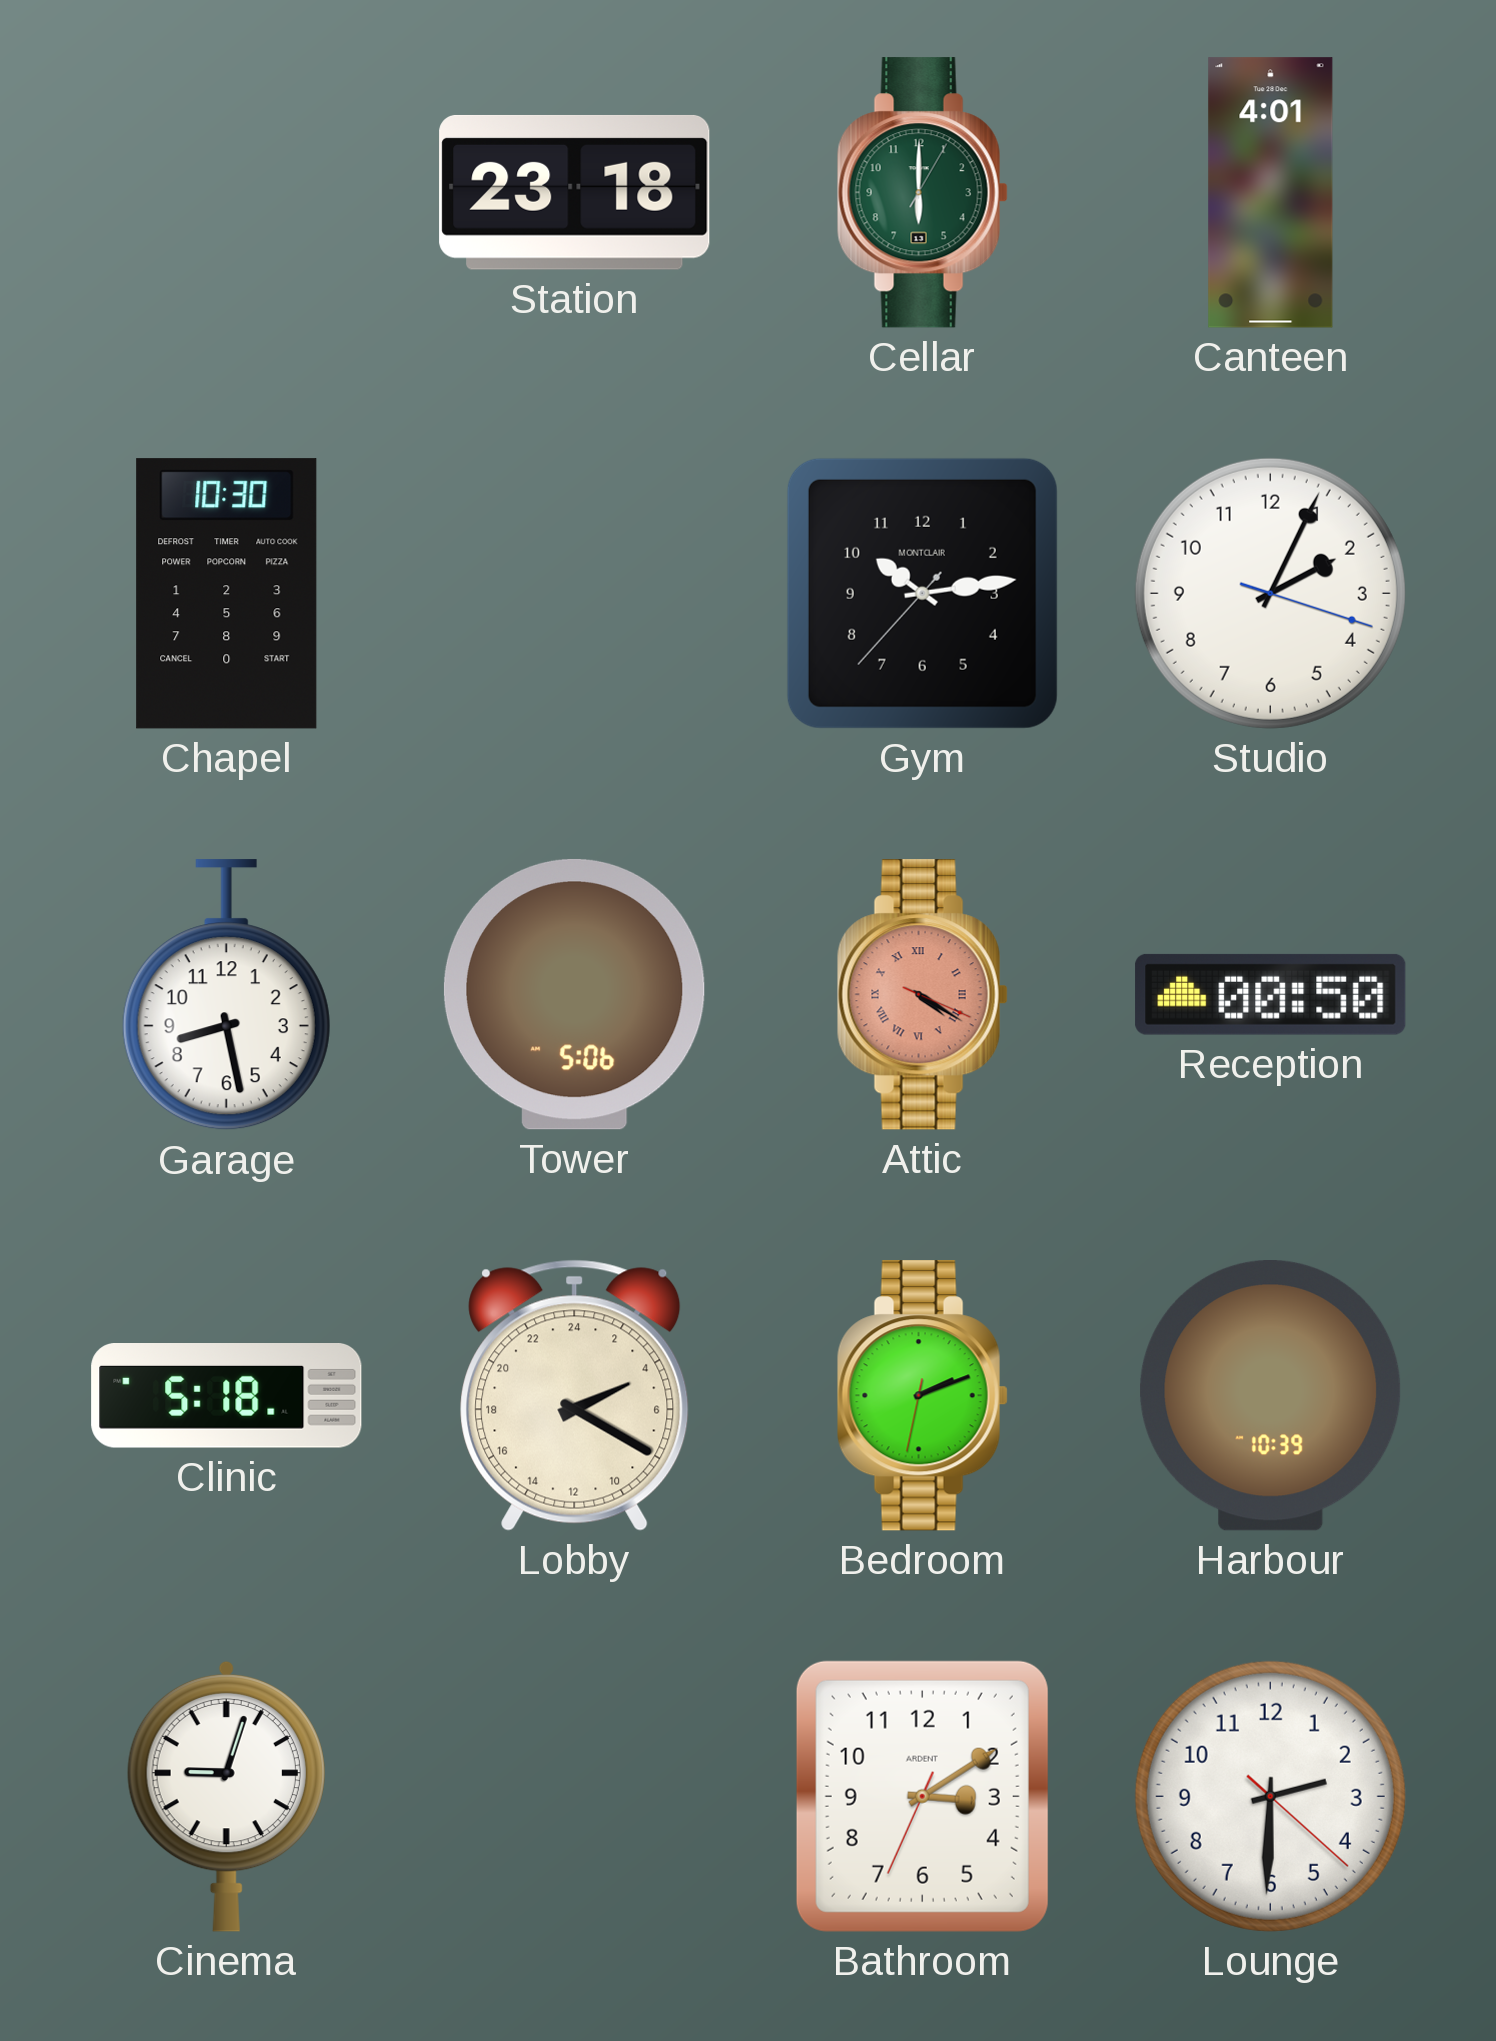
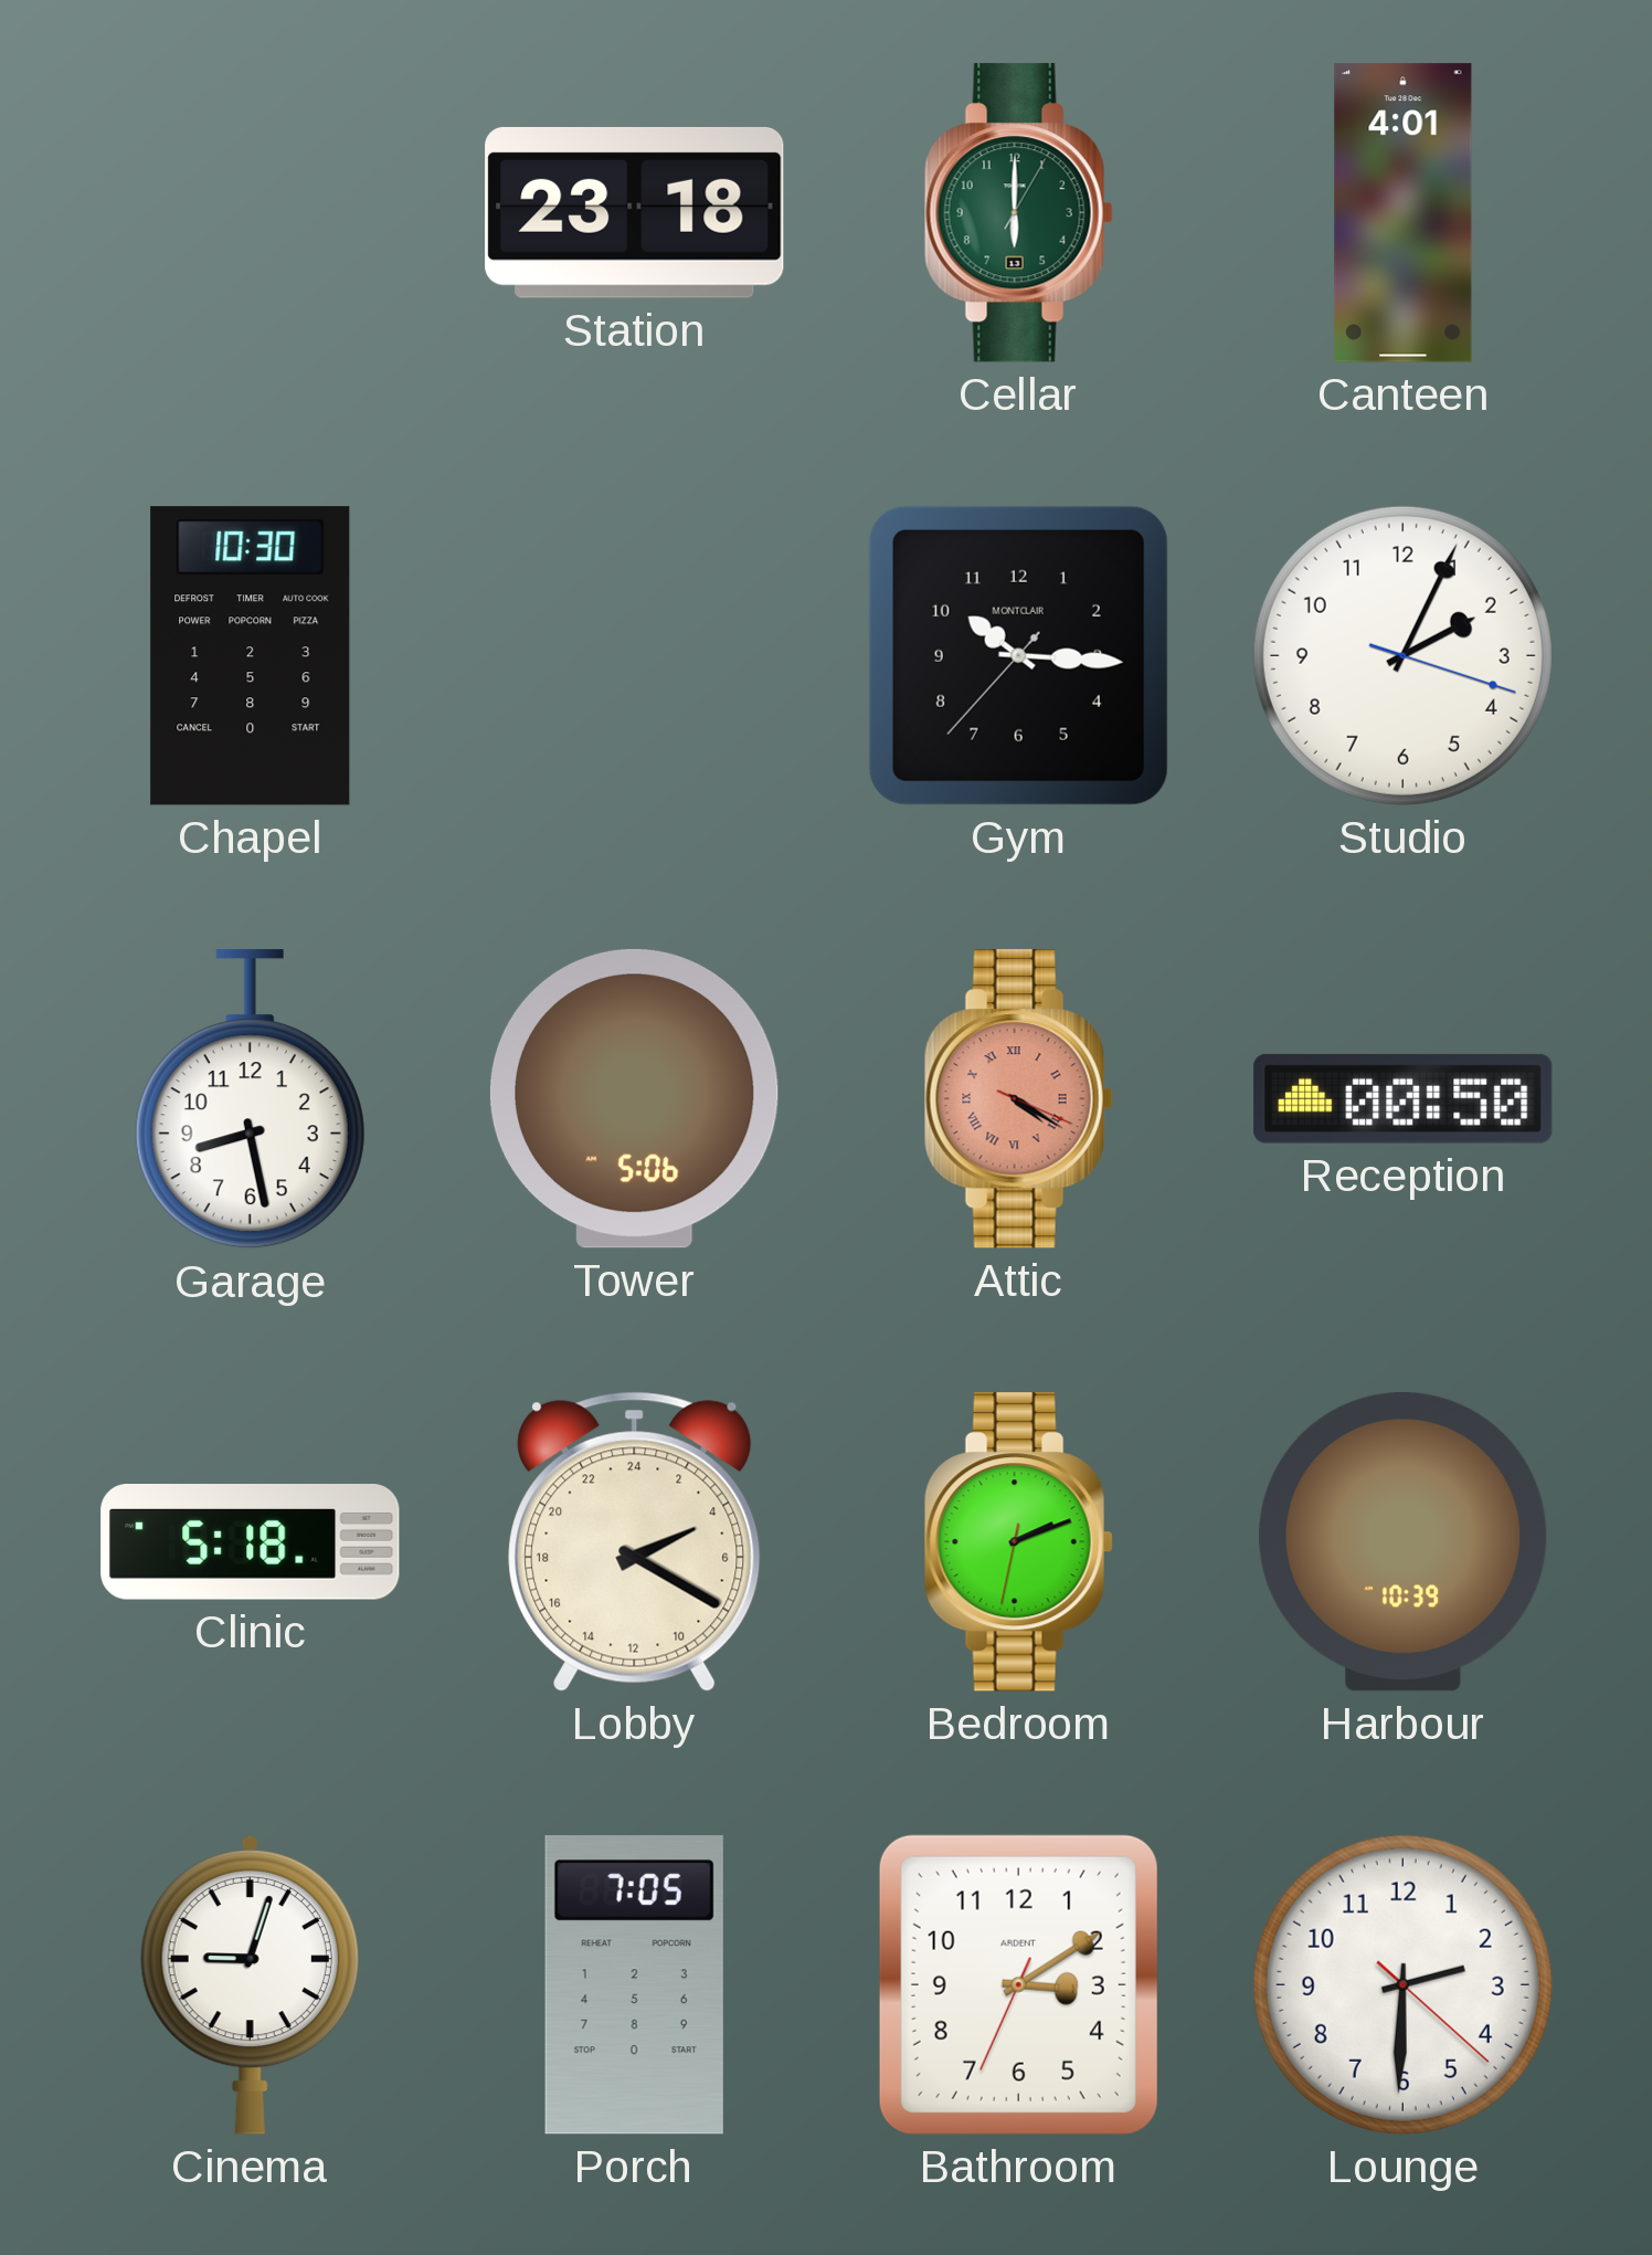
Gym: 10:13 -> 10:15
Porch: none -> 7:05
